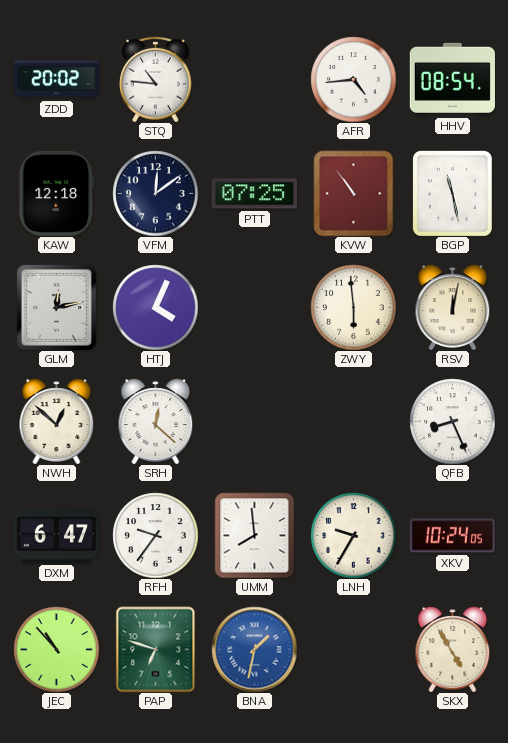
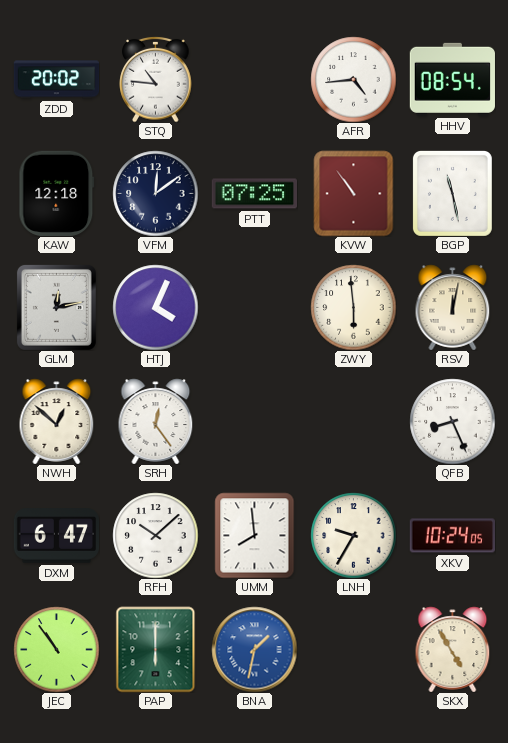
SRH: 12:22 -> 12:24
RFH: 9:36 -> 10:08
JEC: 10:53 -> 10:54
PAP: 6:48 -> 6:00
